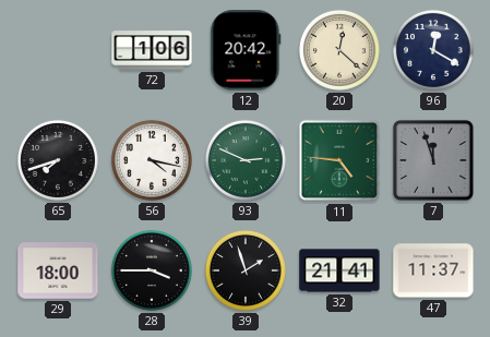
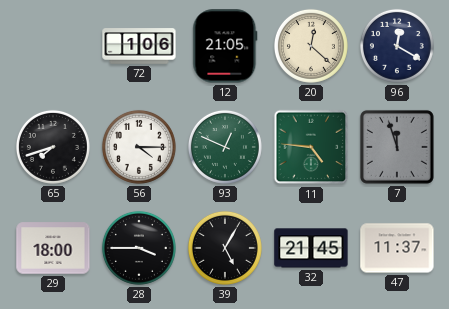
12: 20:42 -> 21:05
56: 4:17 -> 4:15
93: 2:49 -> 12:49
39: 1:57 -> 5:05
32: 21:41 -> 21:45
